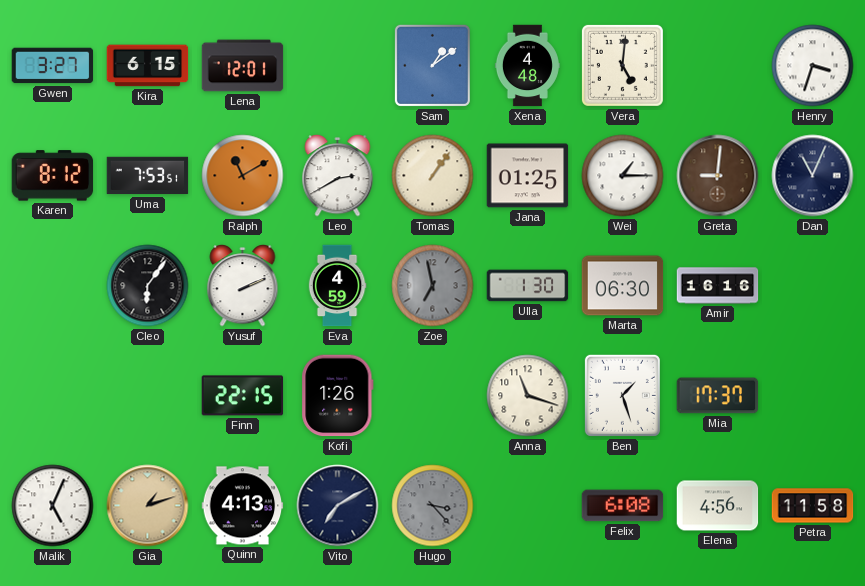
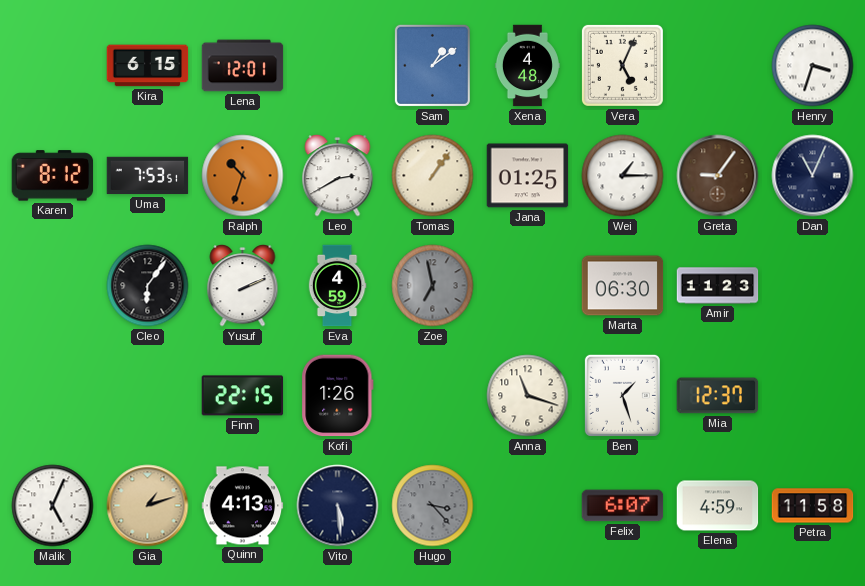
Gwen: 3:27 -> none
Vera: 5:01 -> 5:04
Ralph: 11:10 -> 10:33
Greta: 9:01 -> 9:06
Ulla: 1:30 -> none
Amir: 16:16 -> 11:23
Mia: 17:37 -> 12:37
Vito: 7:10 -> 5:29
Felix: 6:08 -> 6:07
Elena: 4:56 -> 4:59
